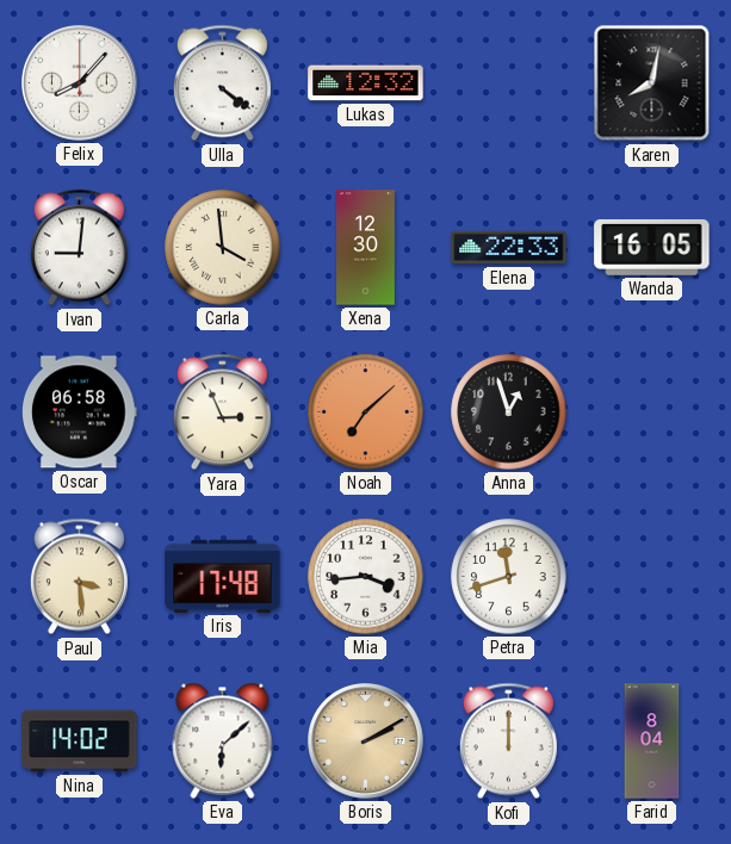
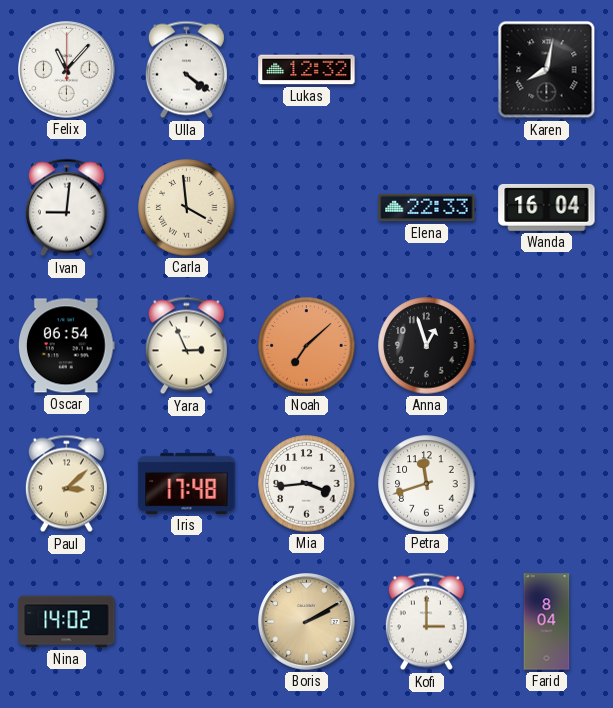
Felix: 8:07 -> 11:07
Xena: 12:30 -> none
Wanda: 16:05 -> 16:04
Oscar: 06:58 -> 06:54
Paul: 3:29 -> 3:08
Eva: 6:08 -> none
Kofi: 12:00 -> 3:00
